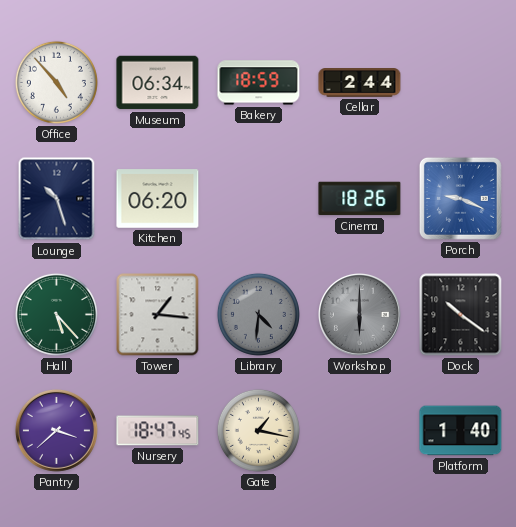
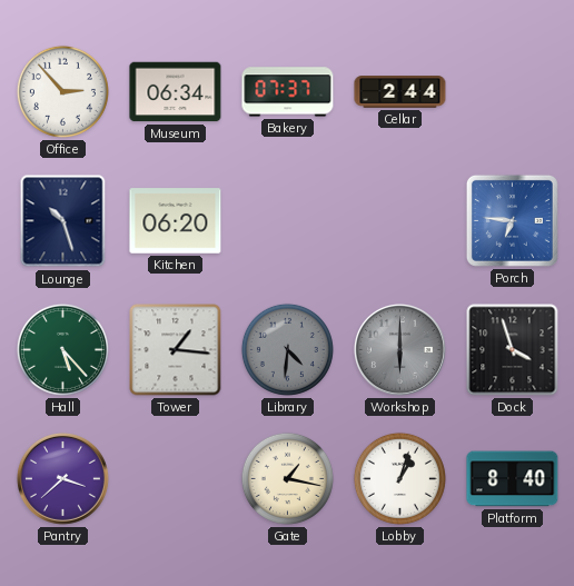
Office: 4:53 -> 2:53
Bakery: 18:59 -> 07:37
Cinema: 18:26 -> none
Porch: 9:19 -> 6:46
Dock: 10:21 -> 3:57
Nursery: 18:47 -> none
Lobby: none -> 1:03
Platform: 1:40 -> 8:40
